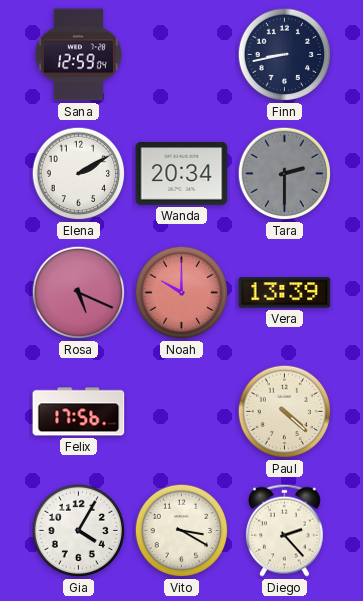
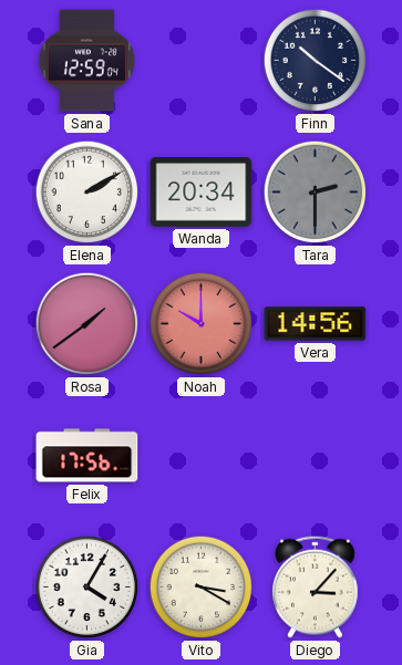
Finn: 8:43 -> 10:21
Rosa: 5:19 -> 1:39
Vera: 13:39 -> 14:56
Paul: 4:22 -> none
Diego: 2:23 -> 3:07
